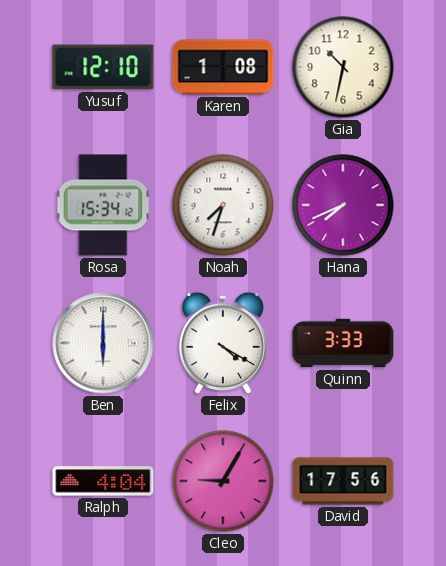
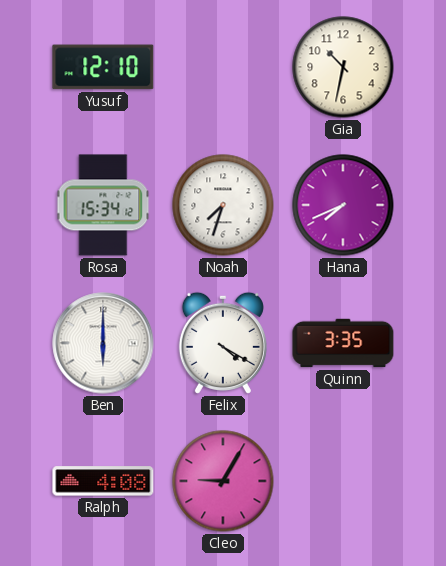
Karen: 1:08 -> none
Quinn: 3:33 -> 3:35
Ralph: 4:04 -> 4:08
David: 17:56 -> none
